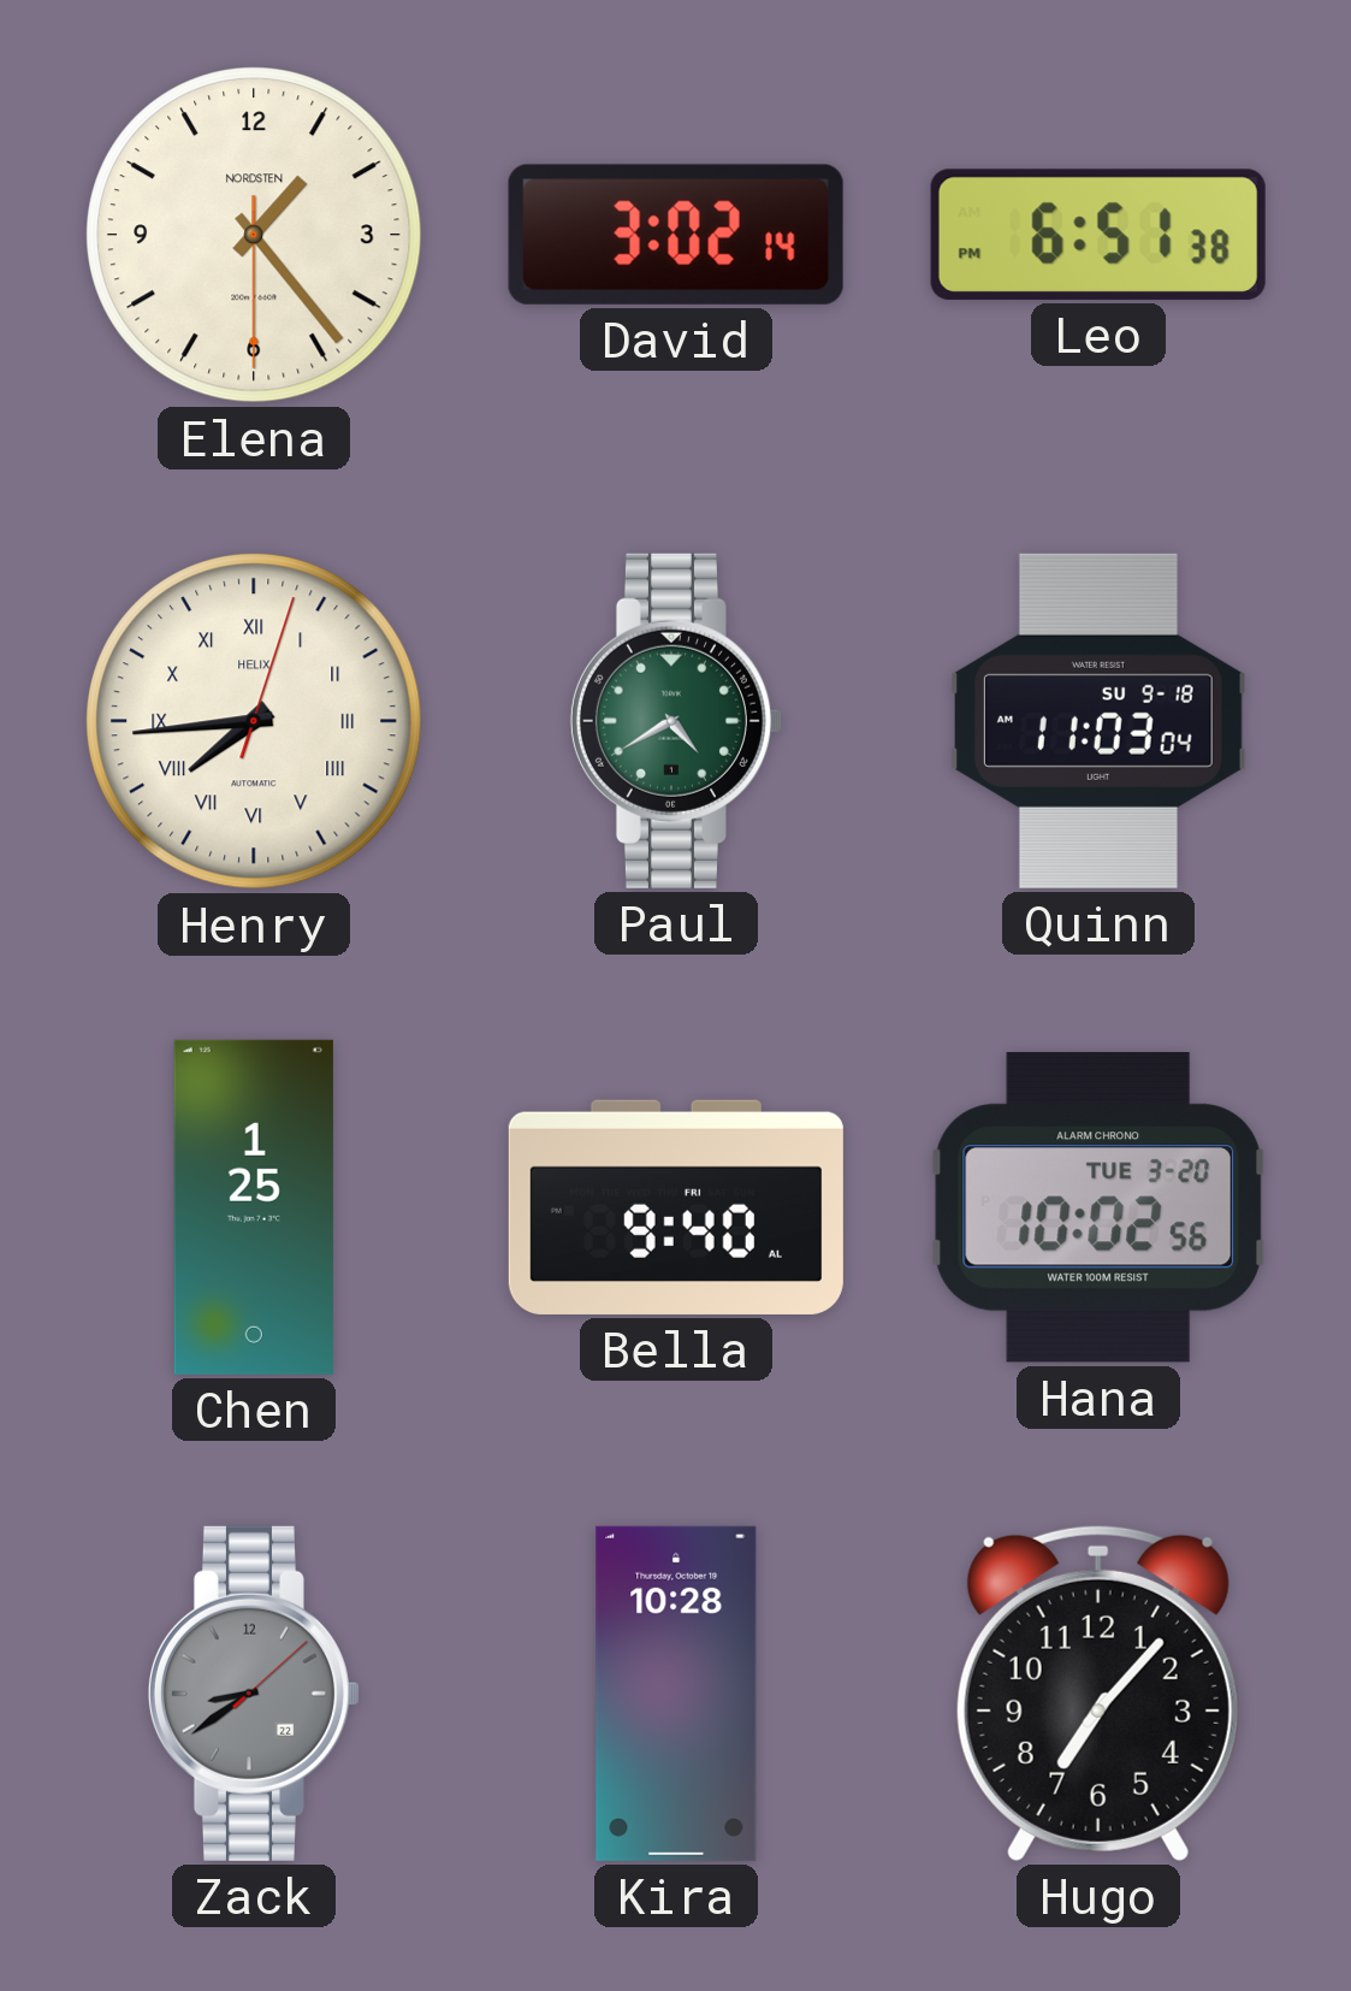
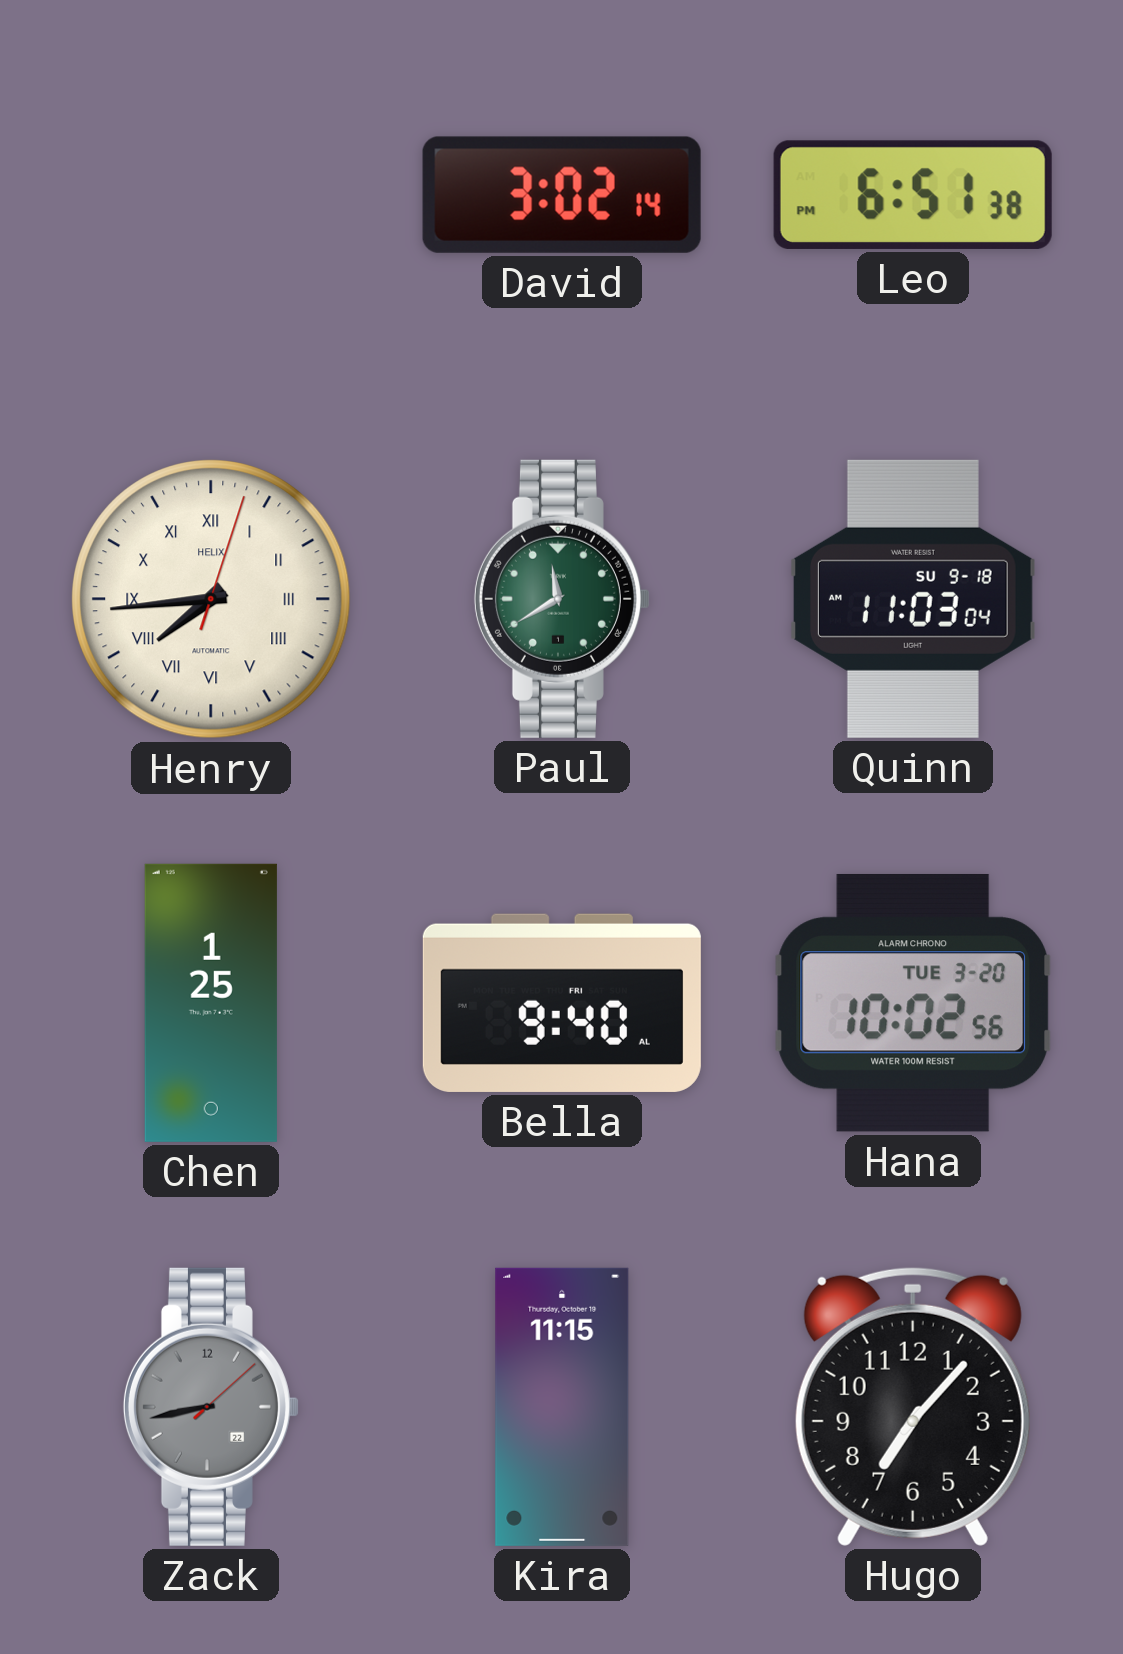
Elena: 1:23 -> none
Paul: 4:40 -> 11:40
Zack: 8:39 -> 8:43
Kira: 10:28 -> 11:15
